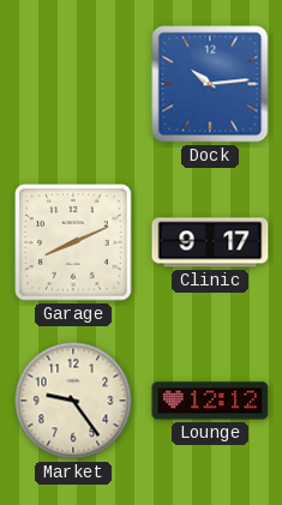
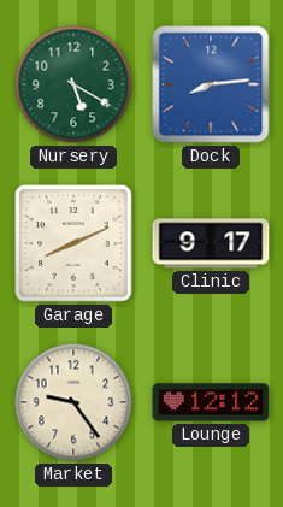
Nursery: none -> 5:20
Dock: 10:14 -> 8:14
